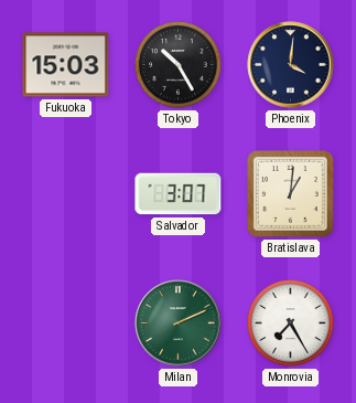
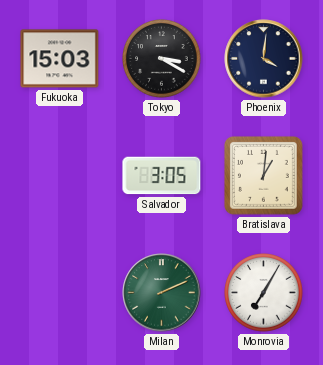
Tokyo: 10:25 -> 3:20
Salvador: 3:07 -> 3:05
Monrovia: 7:25 -> 7:05
